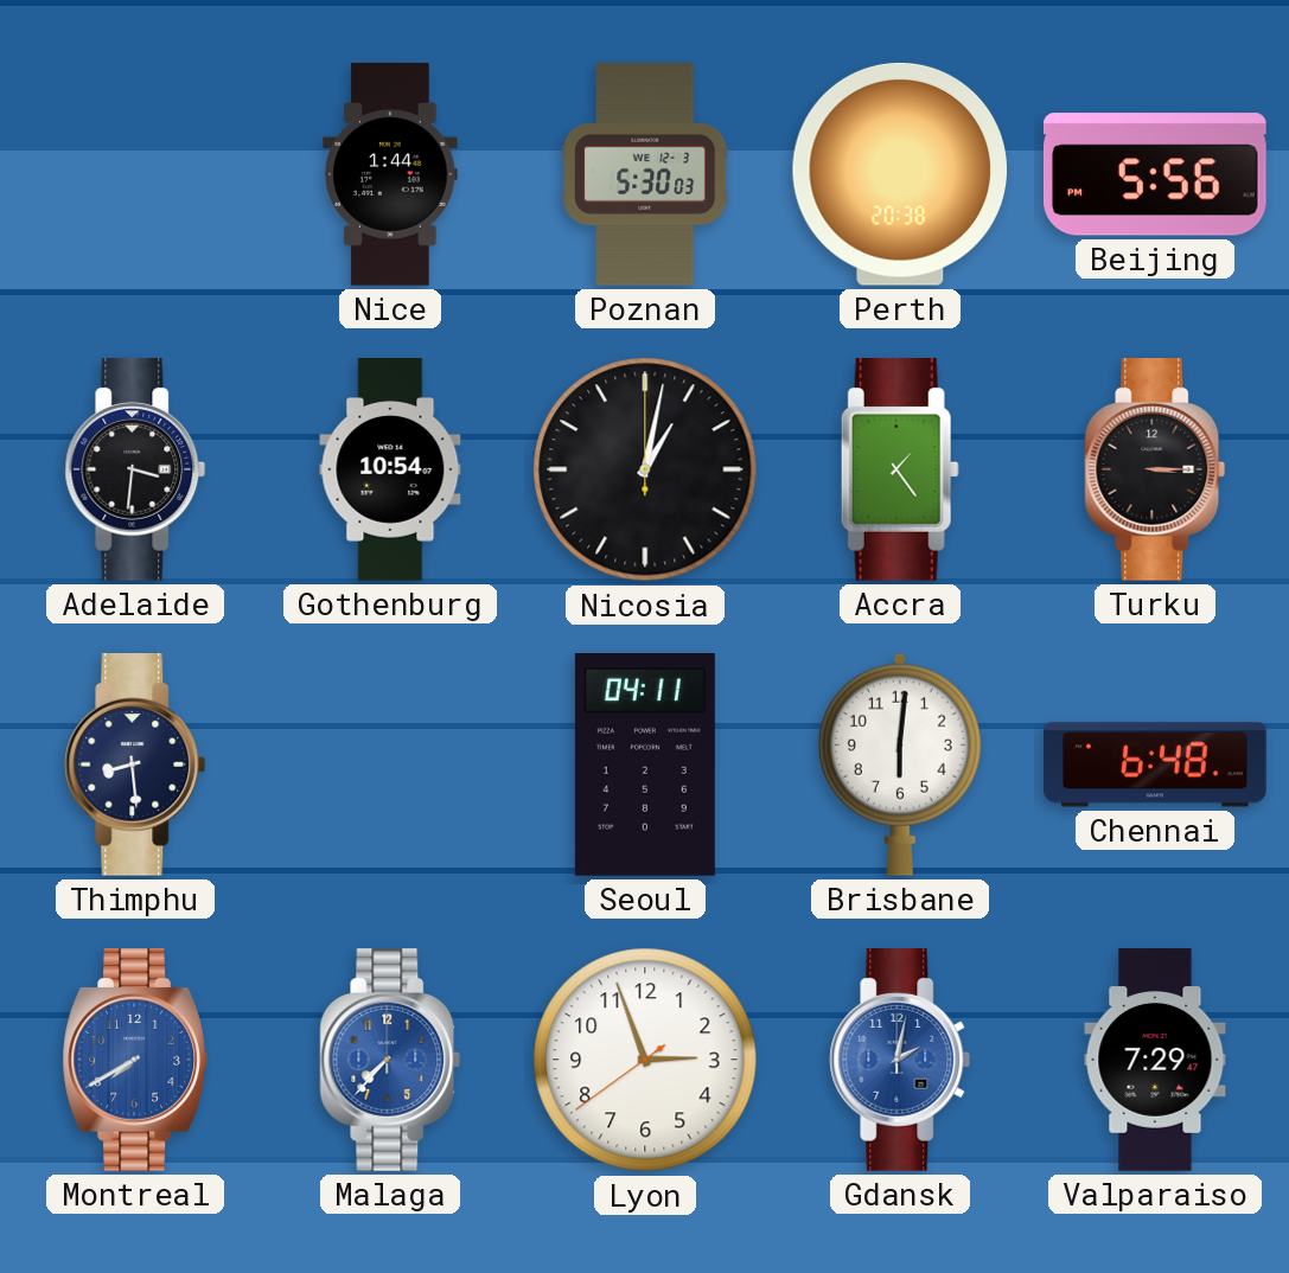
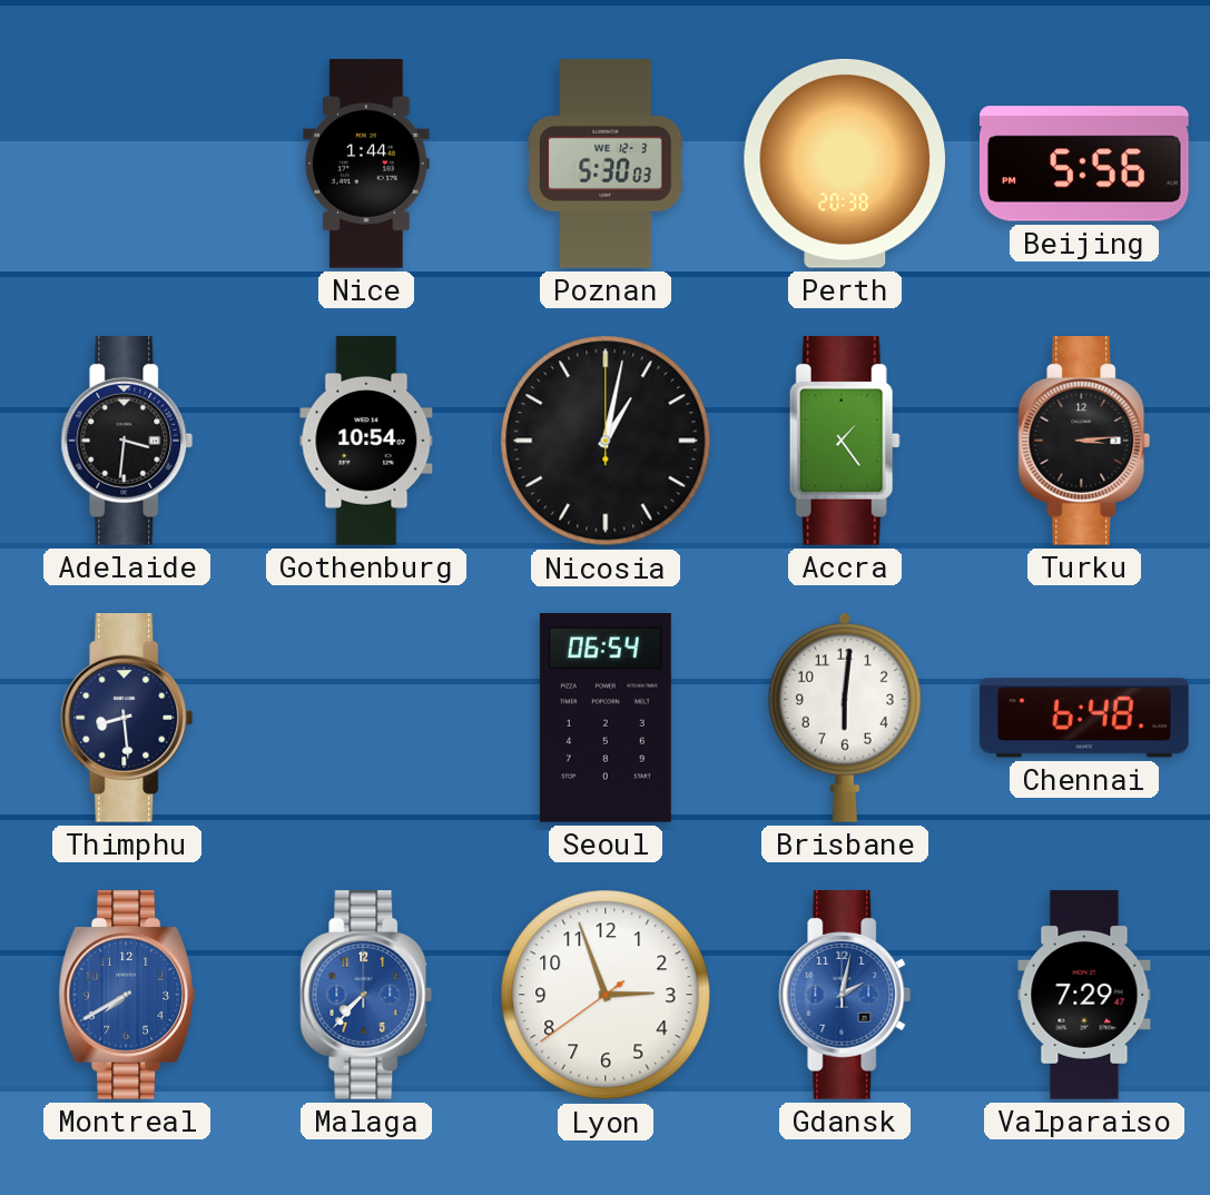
Turku: 3:15 -> 3:14
Seoul: 04:11 -> 06:54
